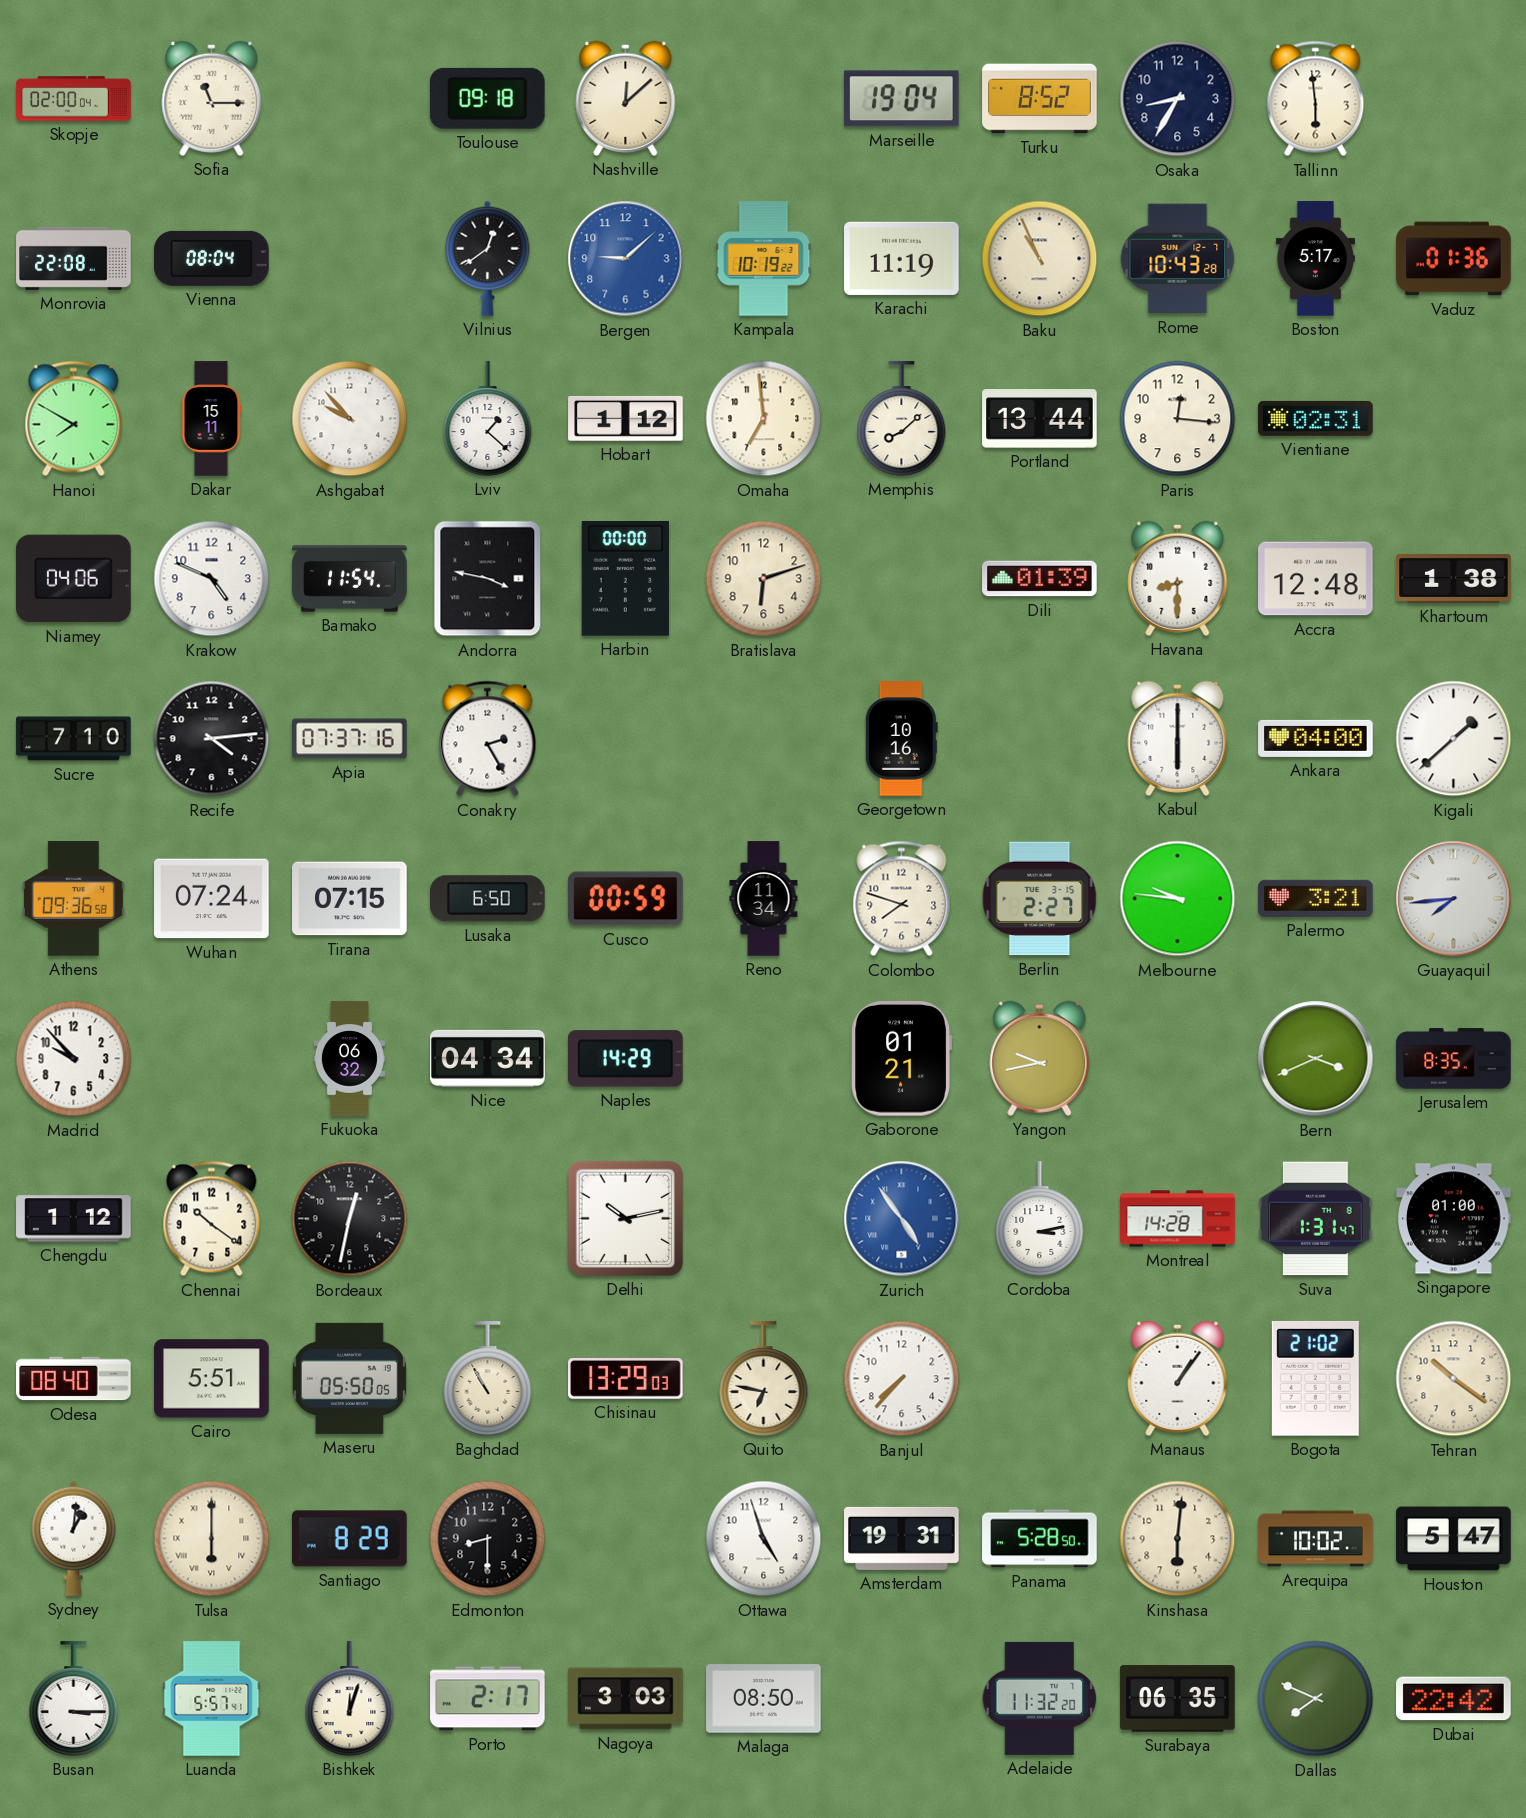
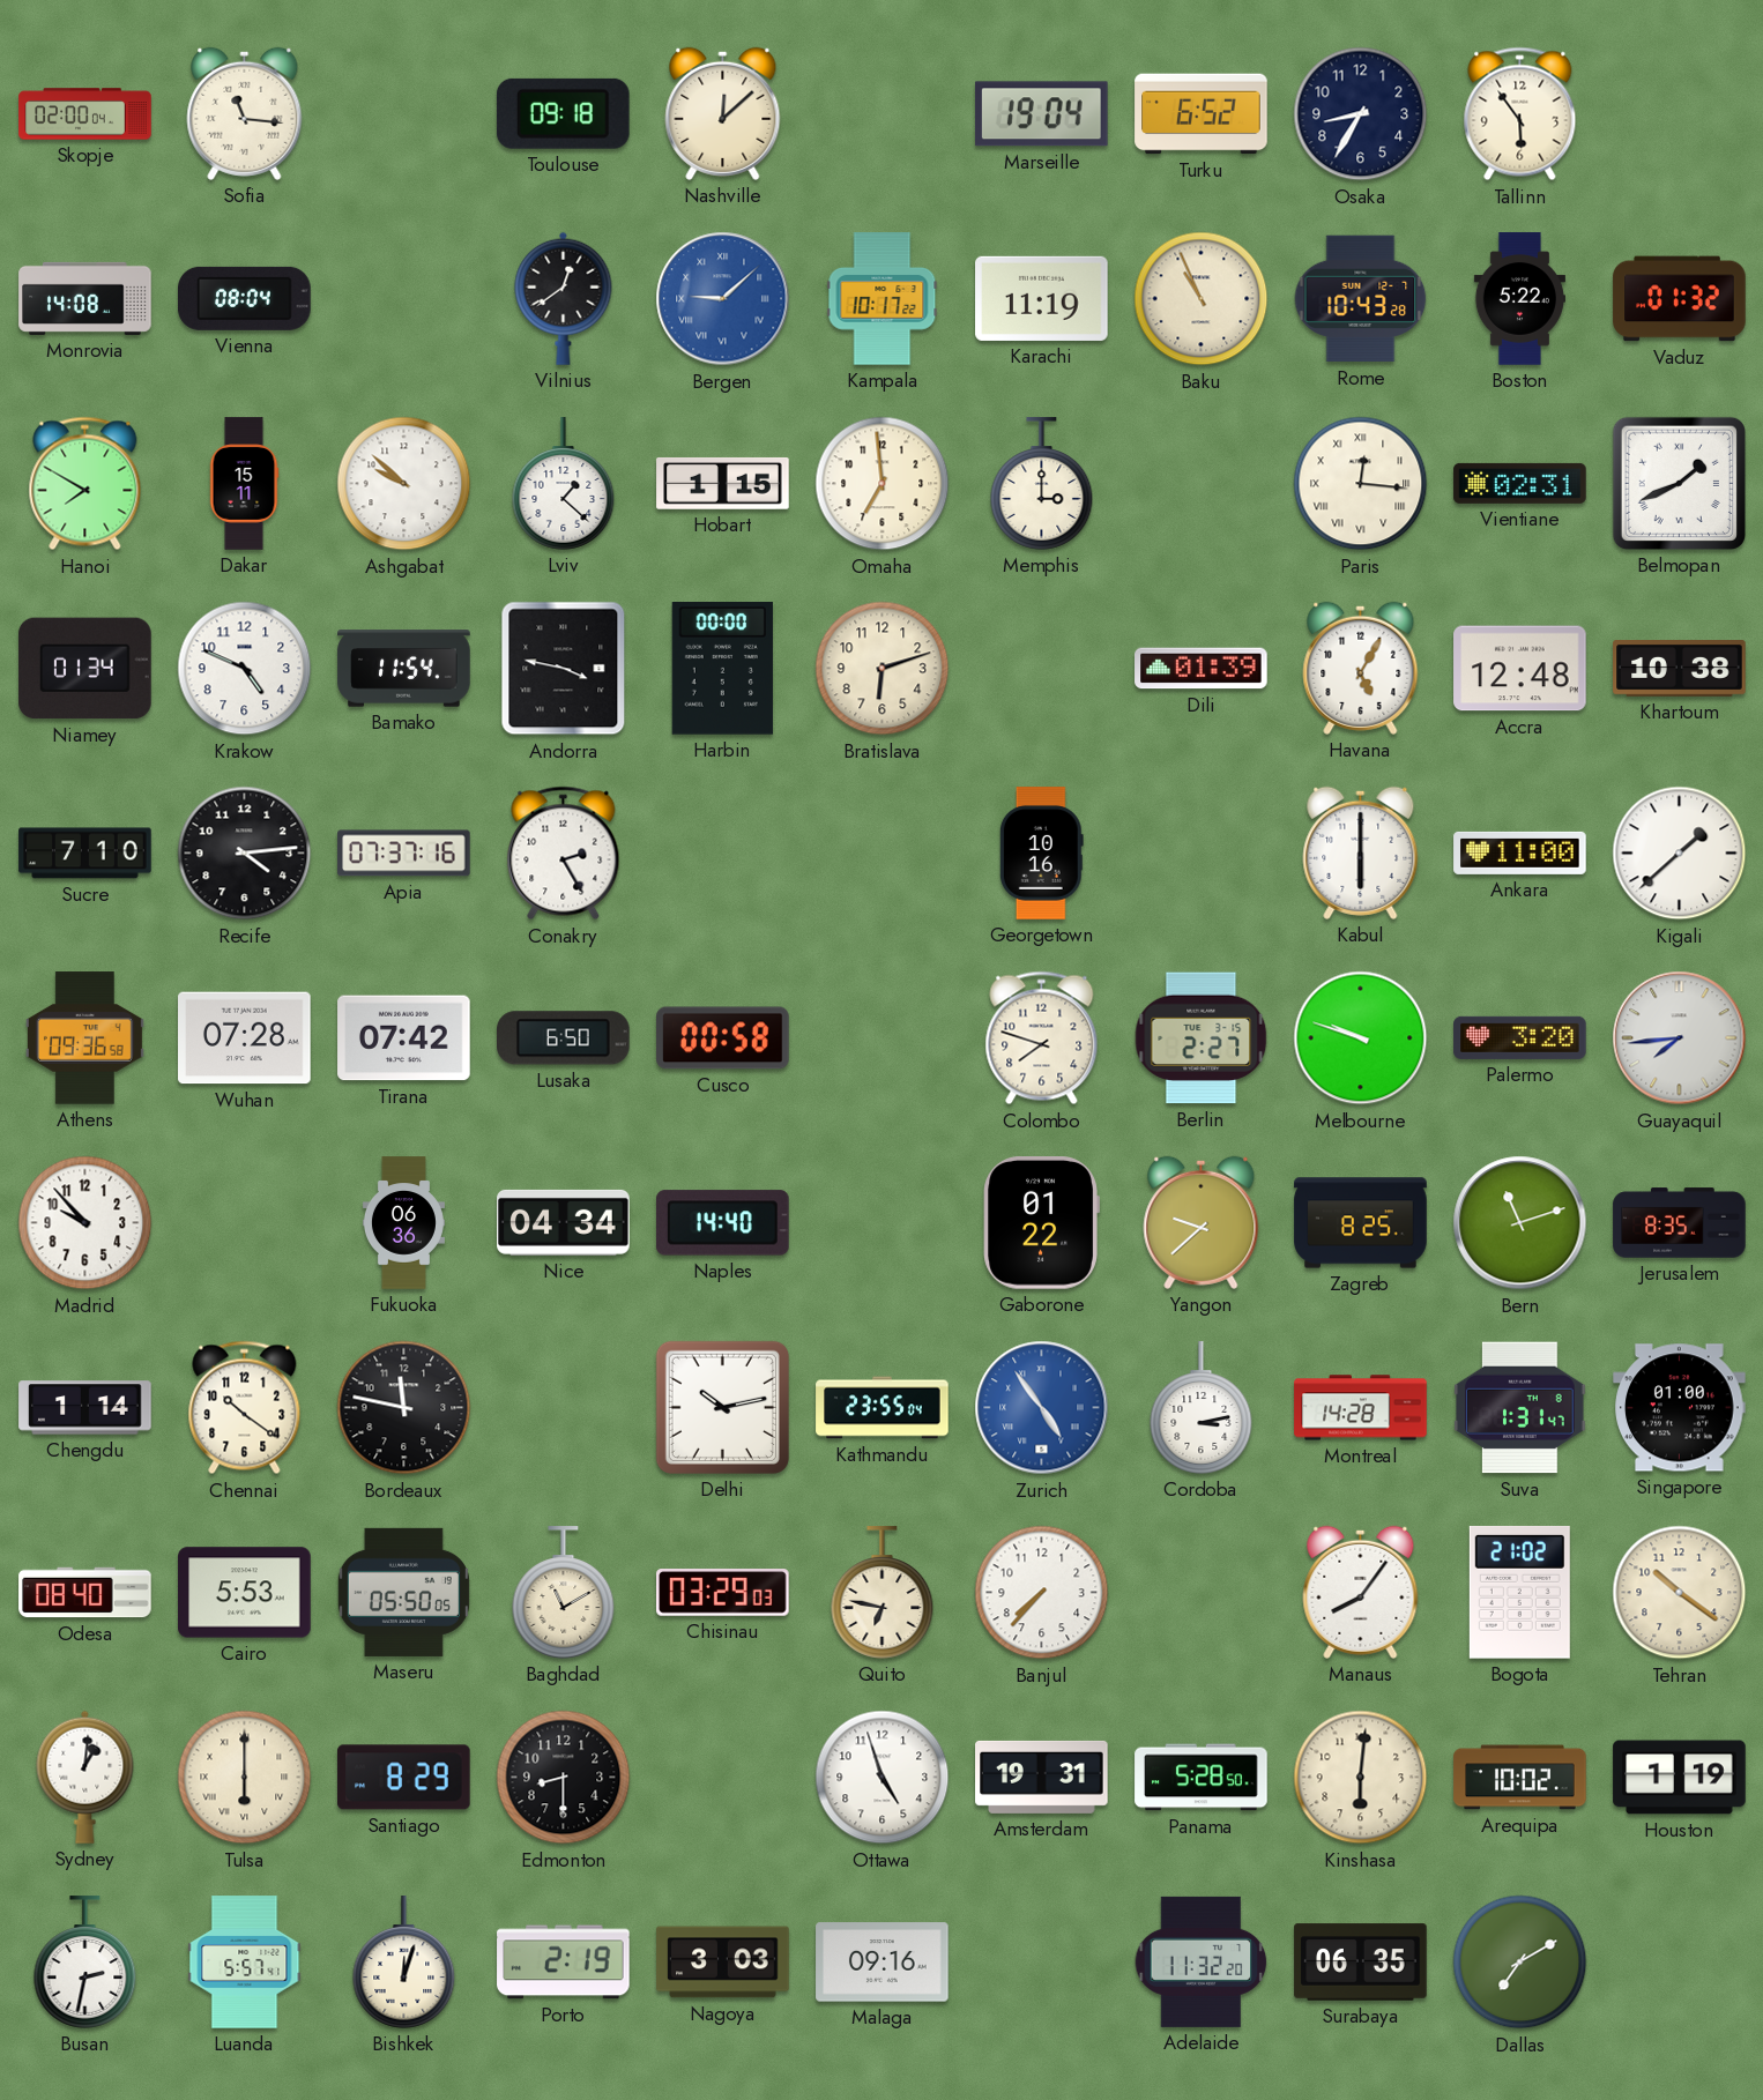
Sofia: 11:15 -> 11:16
Turku: 8:52 -> 6:52
Tallinn: 5:59 -> 5:54
Monrovia: 22:08 -> 14:08
Bergen numerals: Arabic -> Roman
Kampala: 10:19 -> 10:17
Boston: 5:17 -> 5:22
Vaduz: 01:36 -> 01:32
Ashgabat: 9:53 -> 9:52
Hobart: 1:12 -> 1:15
Memphis: 8:08 -> 3:00
Portland: 13:44 -> none
Paris numerals: Arabic -> Roman
Belmopan: none -> 1:41
Niamey: 04:06 -> 01:34
Havana: 8:30 -> 5:05
Khartoum: 1:38 -> 10:38
Ankara: 04:00 -> 11:00
Wuhan: 07:24 -> 07:28
Tirana: 07:15 -> 07:42
Cusco: 00:59 -> 00:58
Reno: 11:34 -> none
Melbourne: 9:46 -> 9:48
Palermo: 3:21 -> 3:20
Fukuoka: 06:32 -> 06:36
Naples: 14:29 -> 14:40
Gaborone: 01:21 -> 01:22
Yangon: 9:43 -> 9:38
Zagreb: none -> 8:25
Bern: 3:41 -> 11:12
Chengdu: 1:12 -> 1:14
Bordeaux: 12:32 -> 11:47
Kathmandu: none -> 23:55
Cairo: 5:51 -> 5:53
Baghdad: 10:55 -> 11:10
Chisinau: 13:29 -> 03:29
Manaus: 1:06 -> 8:06
Houston: 5:47 -> 1:19
Busan: 3:15 -> 2:32
Porto: 2:17 -> 2:19
Malaga: 08:50 -> 09:16
Dallas: 7:49 -> 7:10
Dubai: 22:42 -> none
